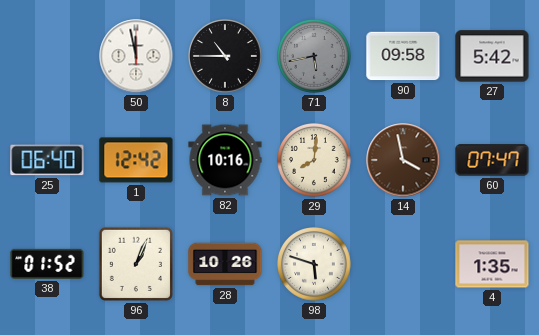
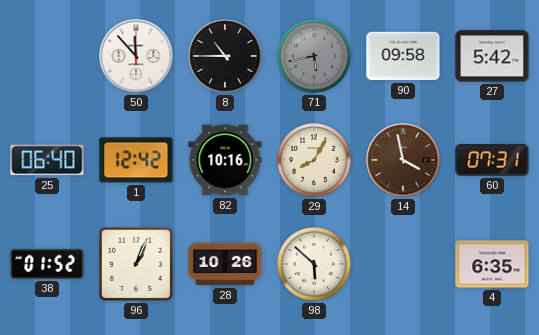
50: 11:58 -> 11:53
29: 8:01 -> 8:05
60: 07:47 -> 07:31
98: 5:48 -> 5:52
4: 1:35 -> 6:35
